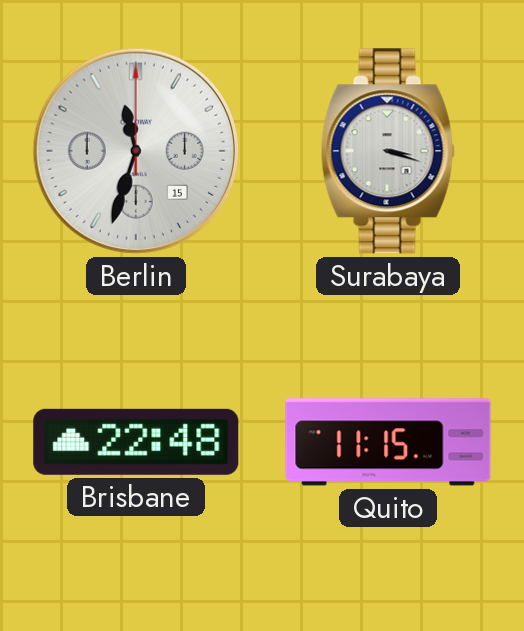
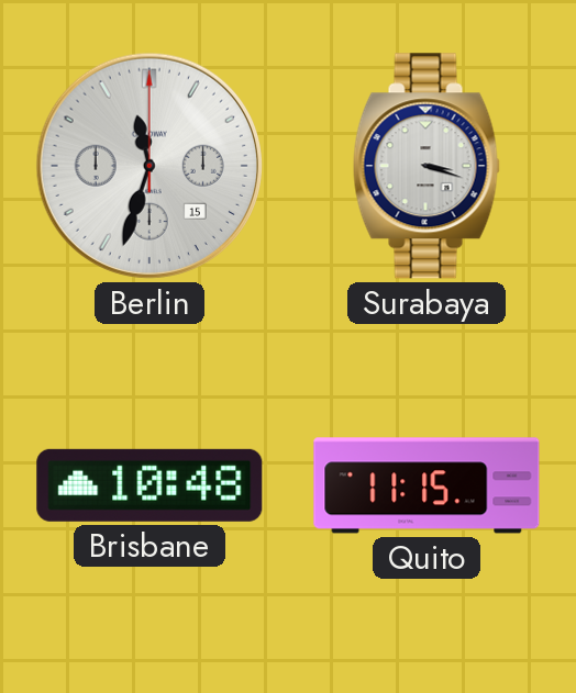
Brisbane: 22:48 -> 10:48
